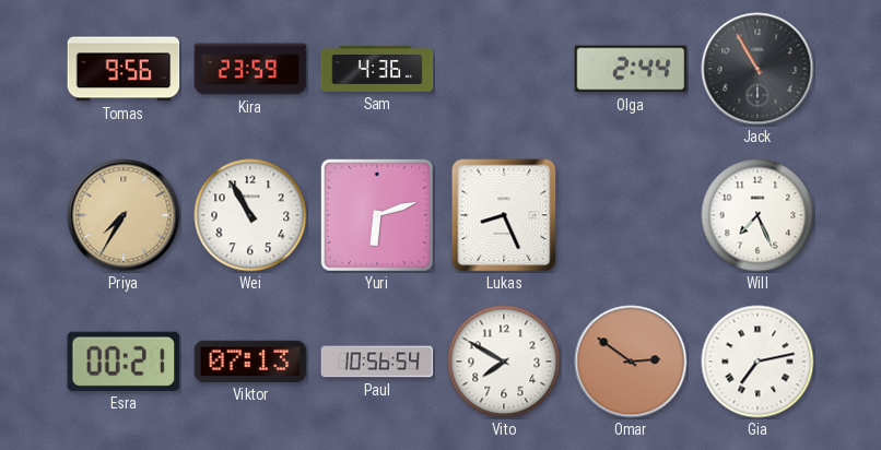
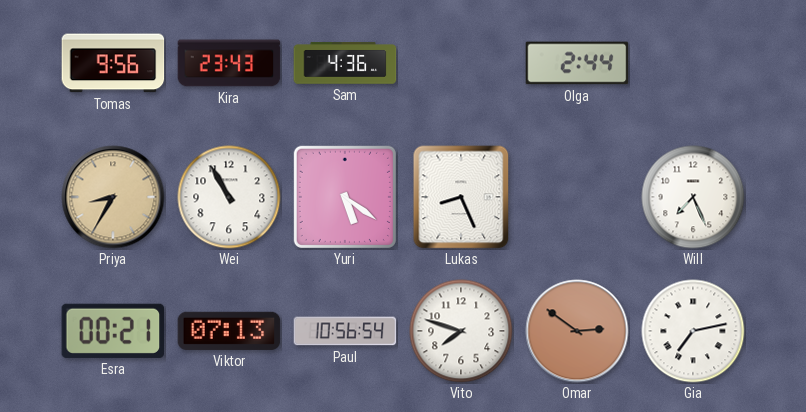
Kira: 23:59 -> 23:43
Jack: 10:55 -> none
Priya: 7:35 -> 8:35
Yuri: 6:12 -> 5:21
Vito: 7:50 -> 7:48
